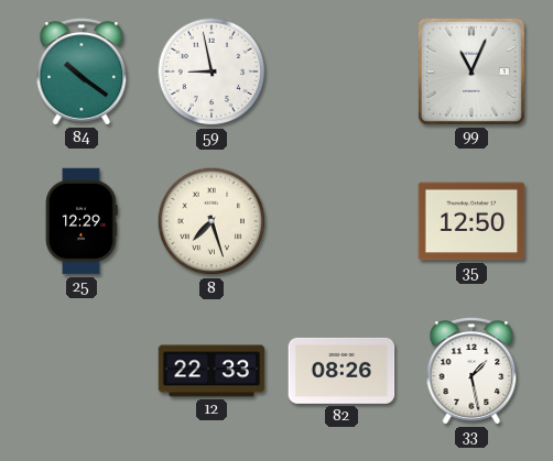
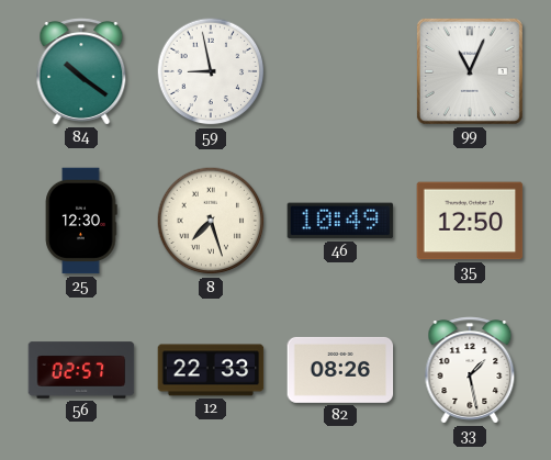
25: 12:29 -> 12:30
46: none -> 10:49
56: none -> 02:57
